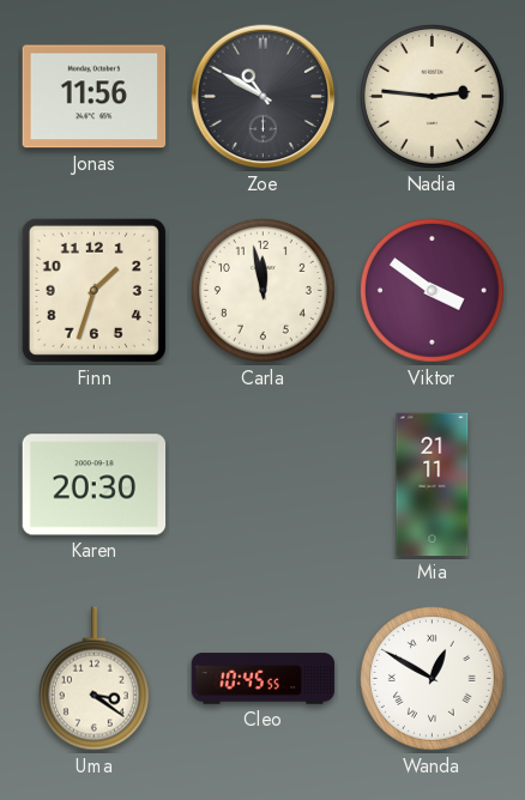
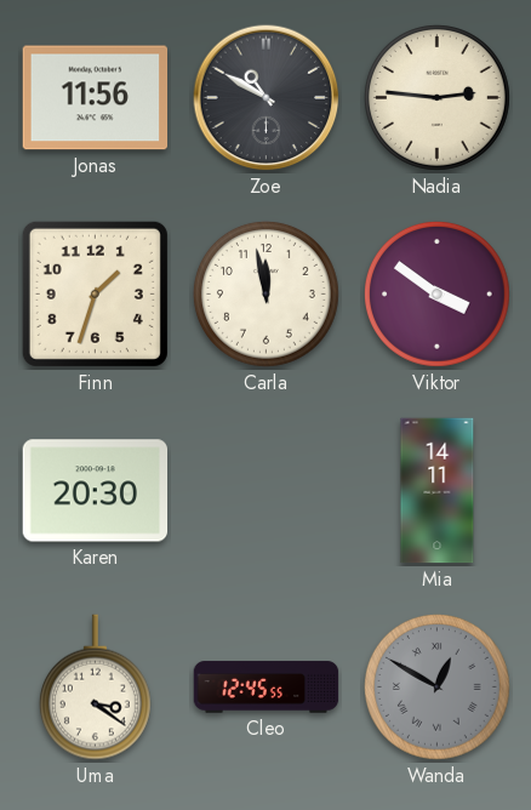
Mia: 21:11 -> 14:11
Cleo: 10:45 -> 12:45
Wanda dial: white -> grey
